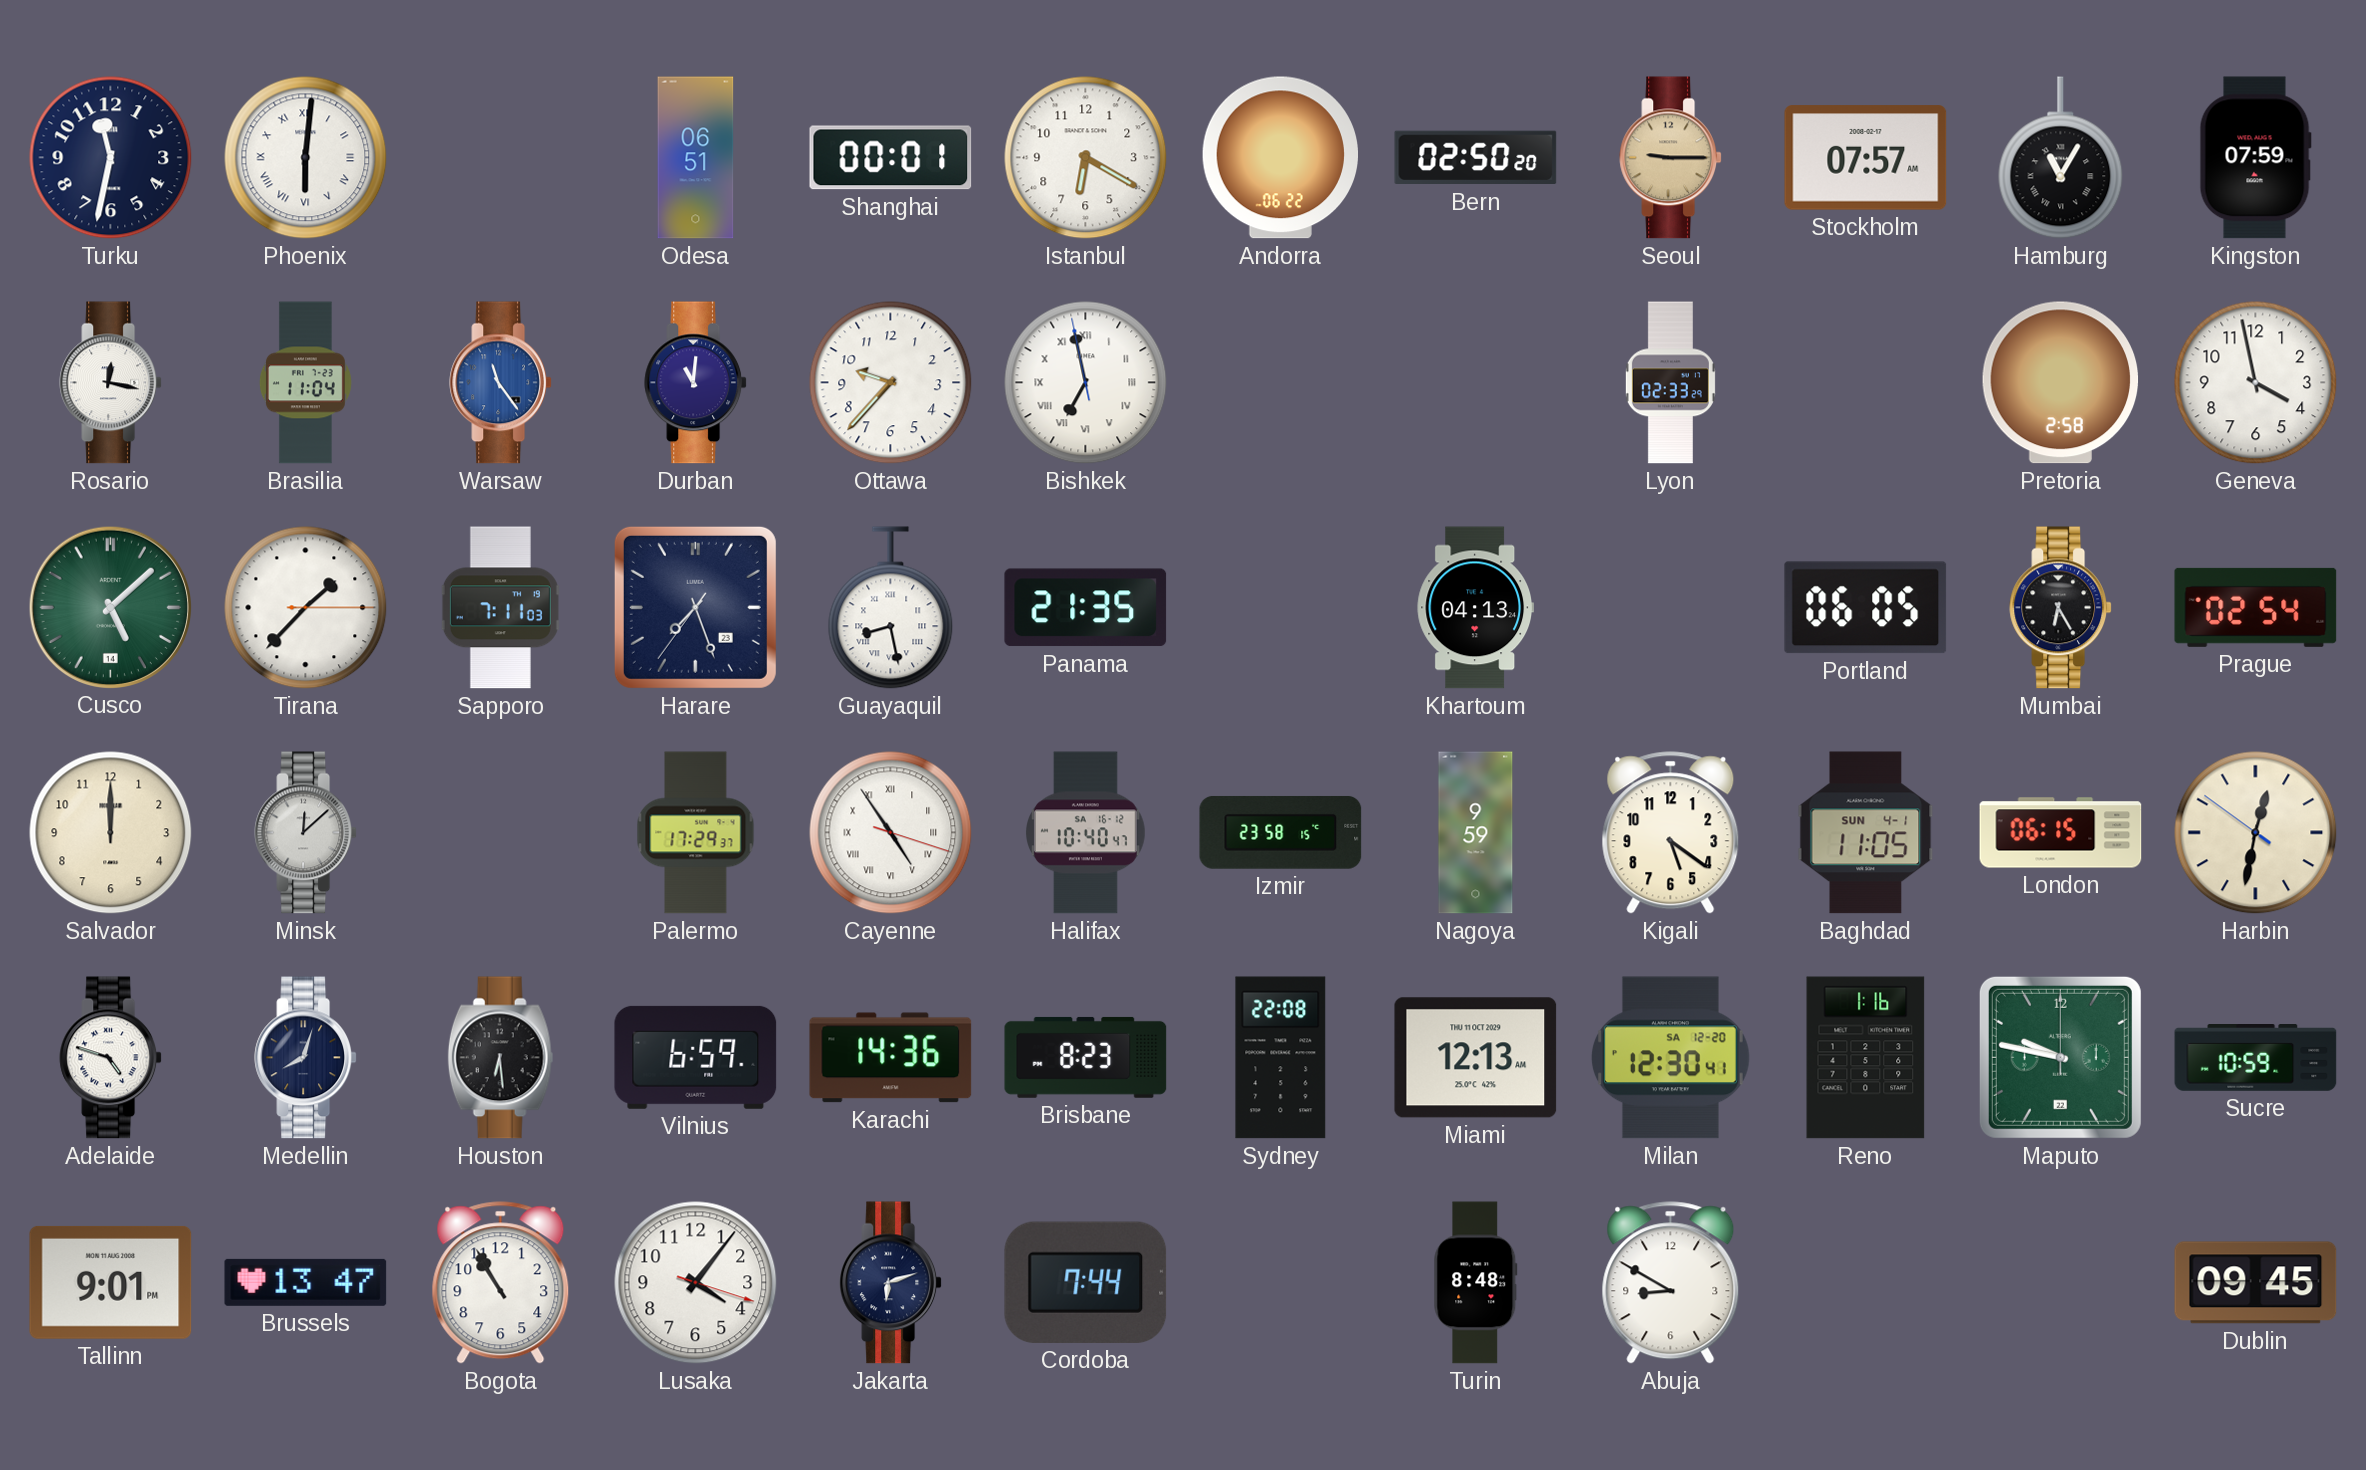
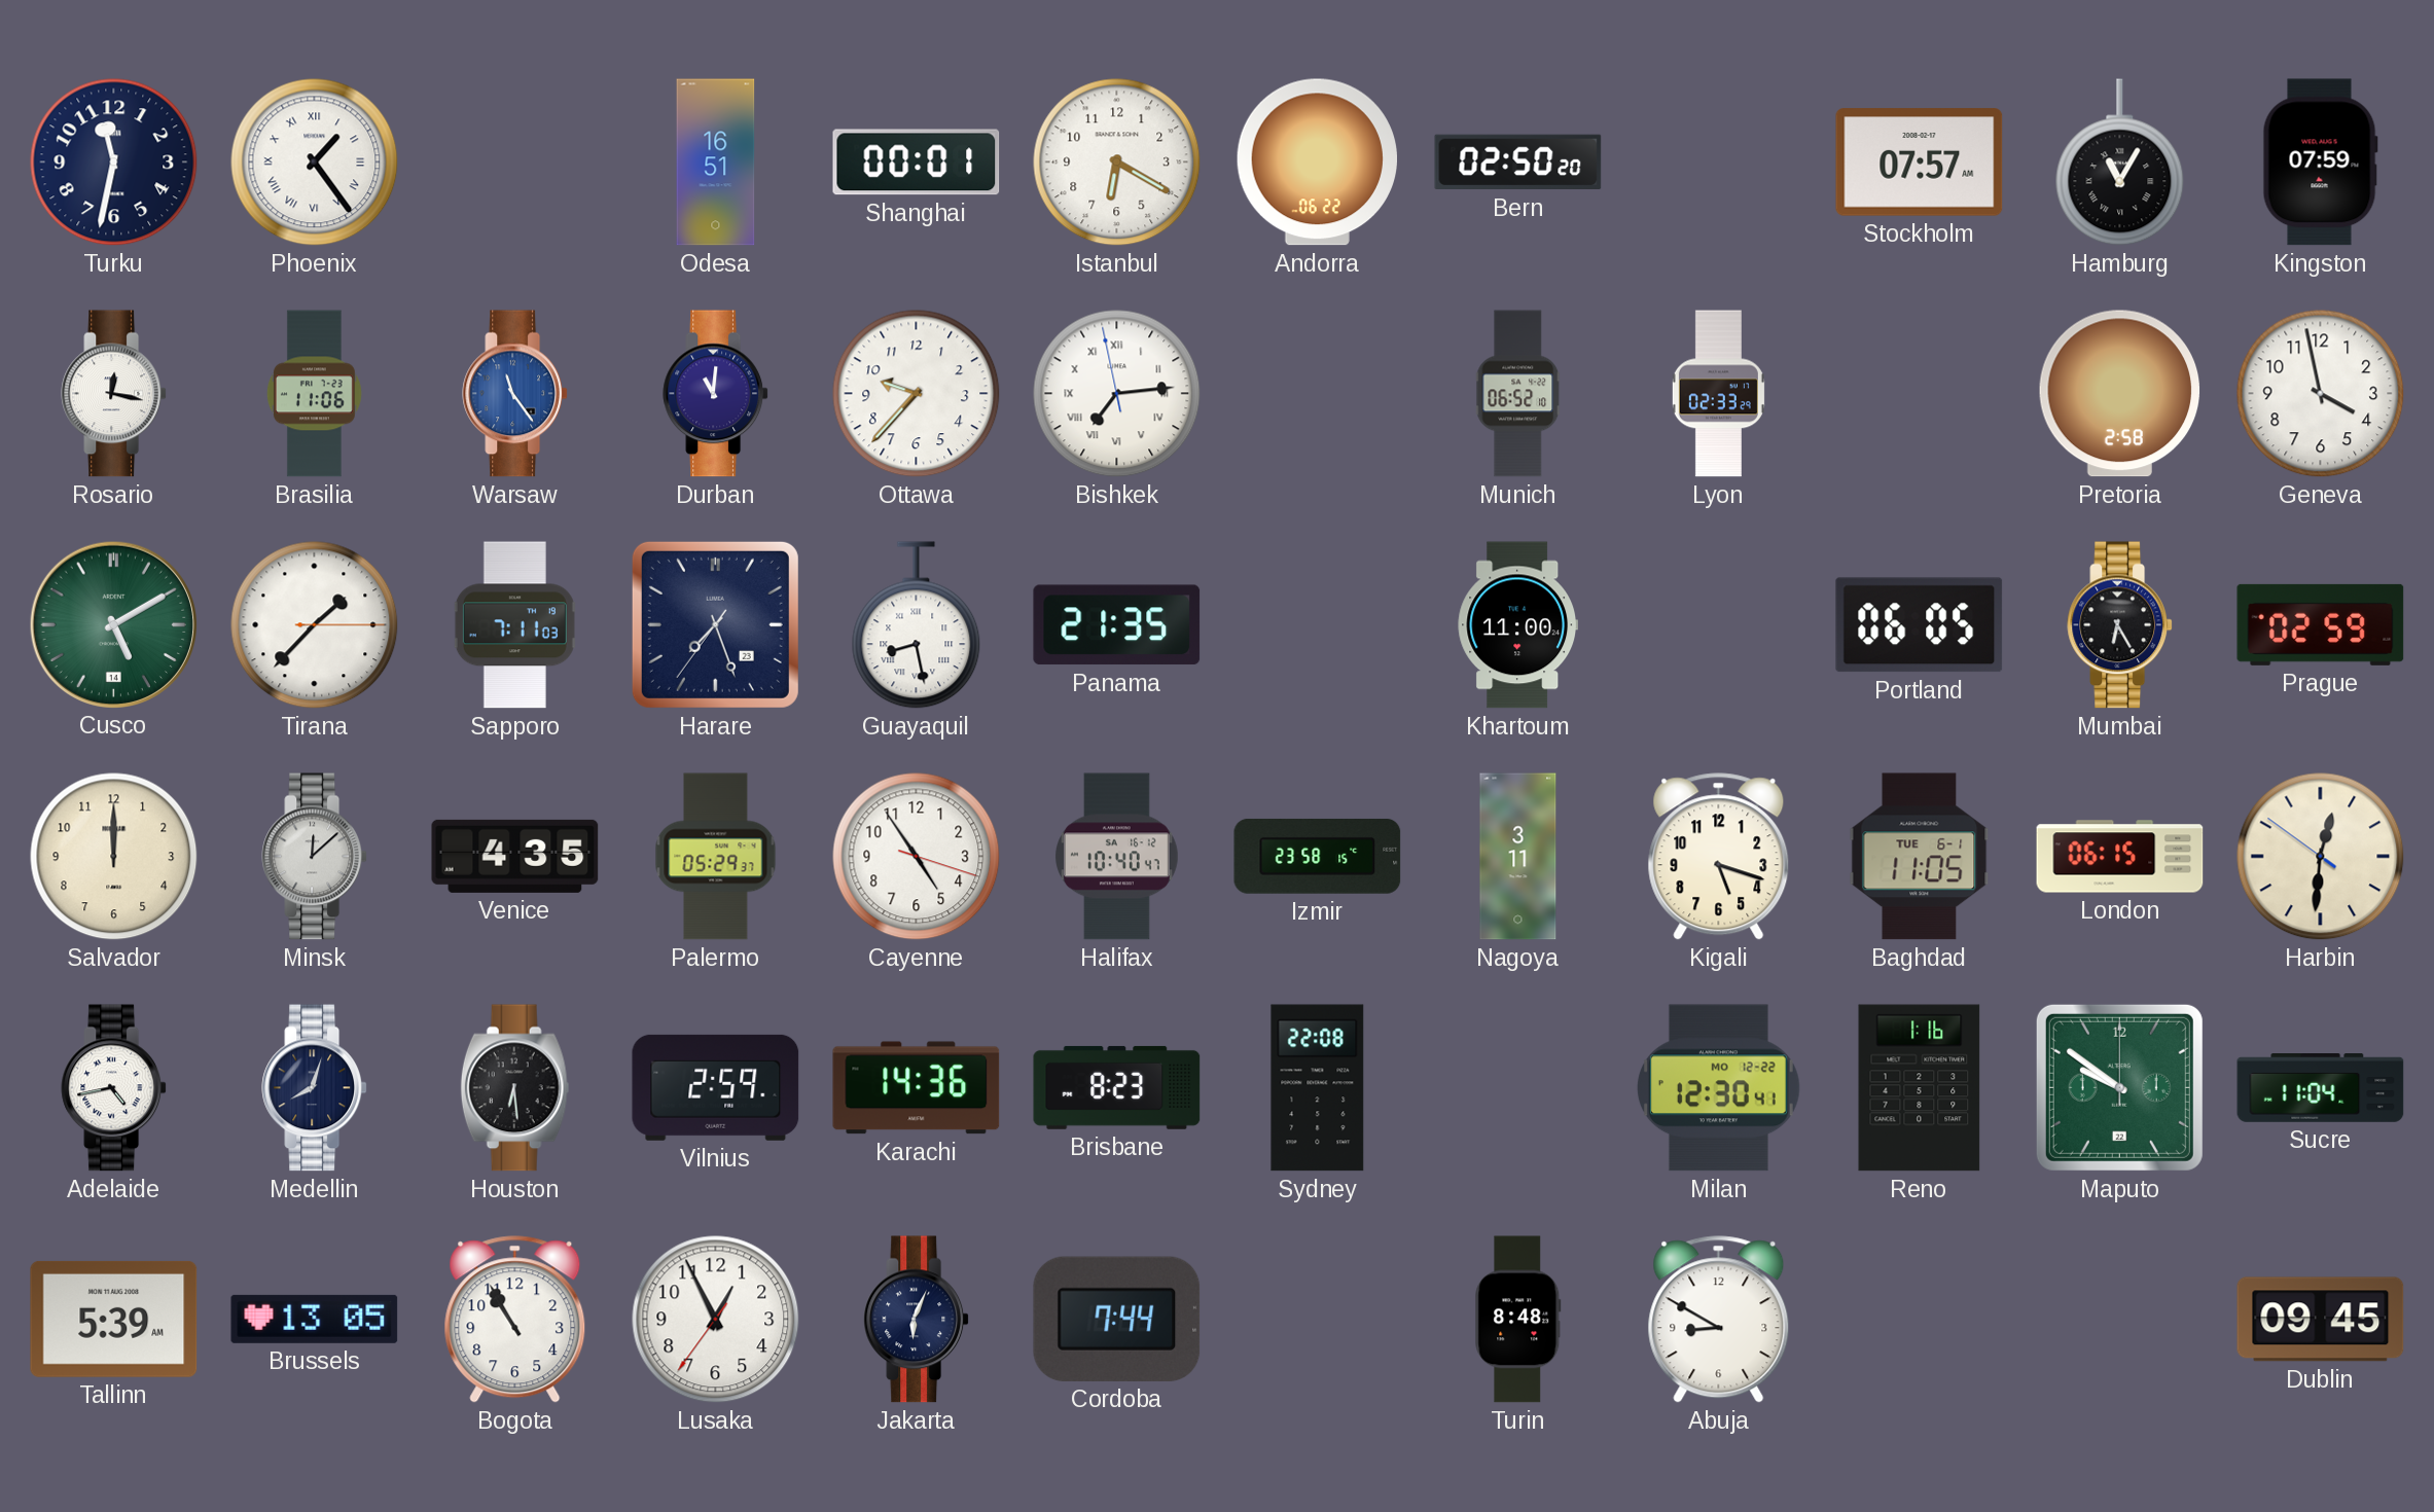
Phoenix: 6:01 -> 1:24
Odesa: 06:51 -> 16:51
Seoul: 9:15 -> none
Brasilia: 11:04 -> 11:06
Bishkek: 6:57 -> 7:13
Munich: none -> 06:52
Cusco: 5:08 -> 5:10
Khartoum: 04:13 -> 11:00
Prague: 02:54 -> 02:59
Venice: none -> 4:35
Palermo: 17:29 -> 05:29
Cayenne numerals: Roman -> Arabic
Nagoya: 9:59 -> 3:11
Kigali: 5:21 -> 5:18
Baghdad date: SUN 4-1 -> TUE 6-1
Harbin: 12:31 -> 12:30
Adelaide: 4:48 -> 4:43
Vilnius: 6:59 -> 2:59
Miami: 12:13 -> none
Milan date: SA 12-20 -> MO 12-22
Maputo: 9:47 -> 9:51
Sucre: 10:59 -> 11:04
Tallinn: 9:01 -> 5:39
Brussels: 13:47 -> 13:05
Lusaka: 4:06 -> 12:55
Jakarta: 6:12 -> 6:04
